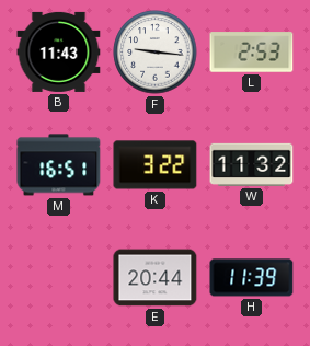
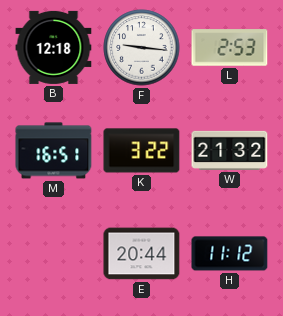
B: 11:43 -> 12:18
W: 11:32 -> 21:32
H: 11:39 -> 11:12
